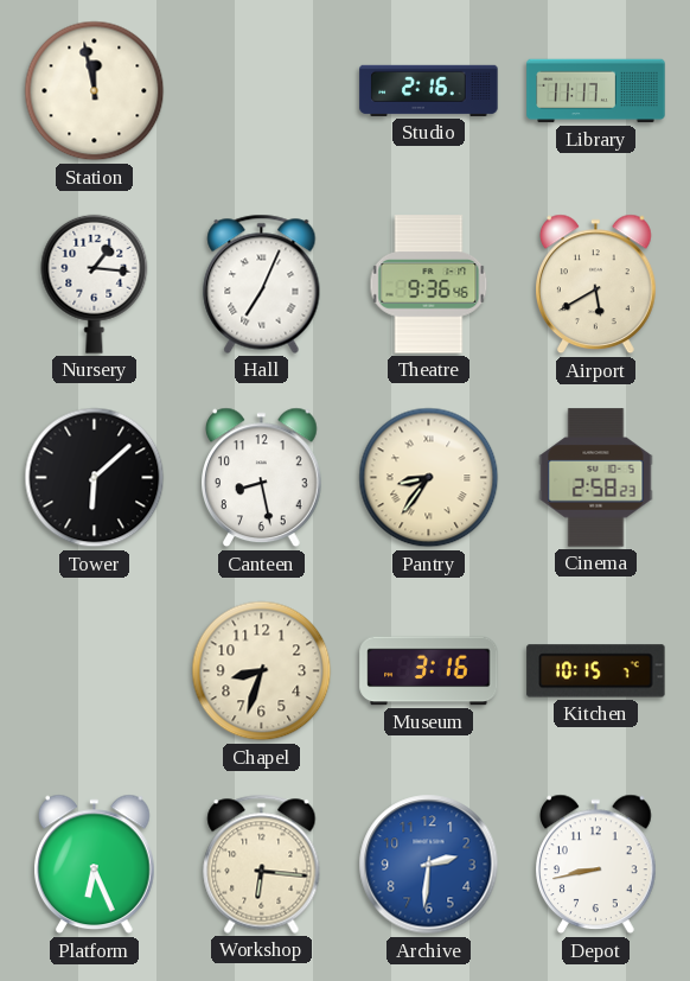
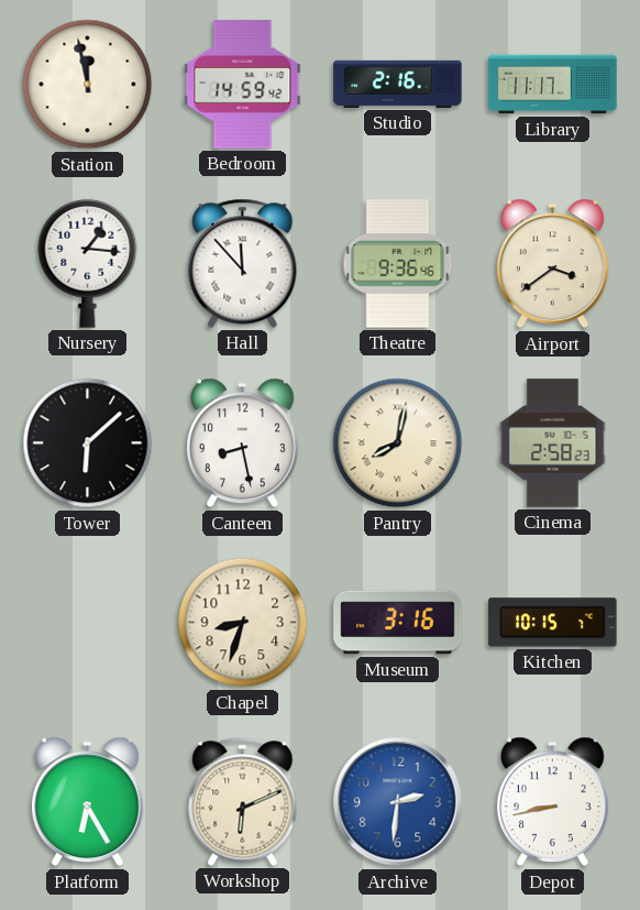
Bedroom: none -> 14:59
Hall: 7:04 -> 11:53
Airport: 5:40 -> 3:39
Pantry: 8:36 -> 8:02
Platform: 6:26 -> 6:25
Workshop: 6:16 -> 6:11
